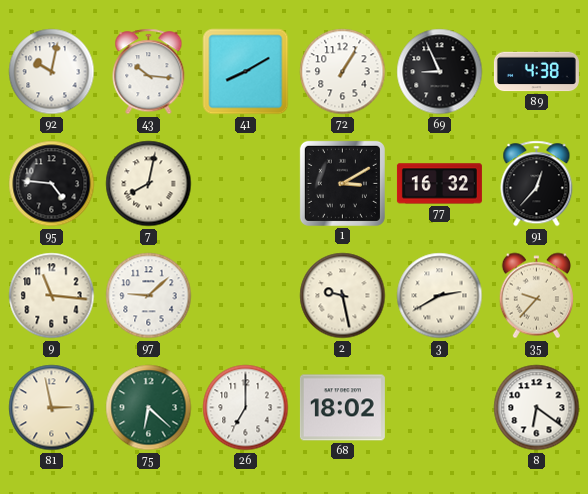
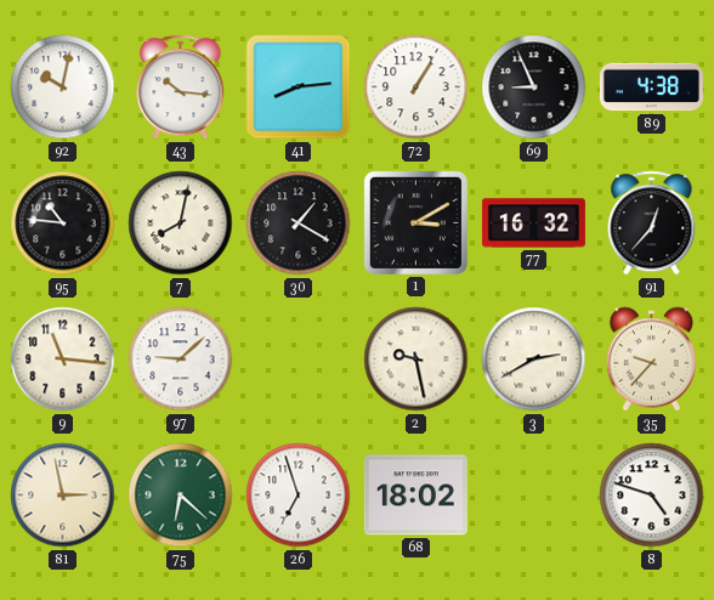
41: 8:10 -> 8:14
95: 4:46 -> 10:46
30: none -> 1:20
26: 7:00 -> 6:57
8: 6:21 -> 4:48
